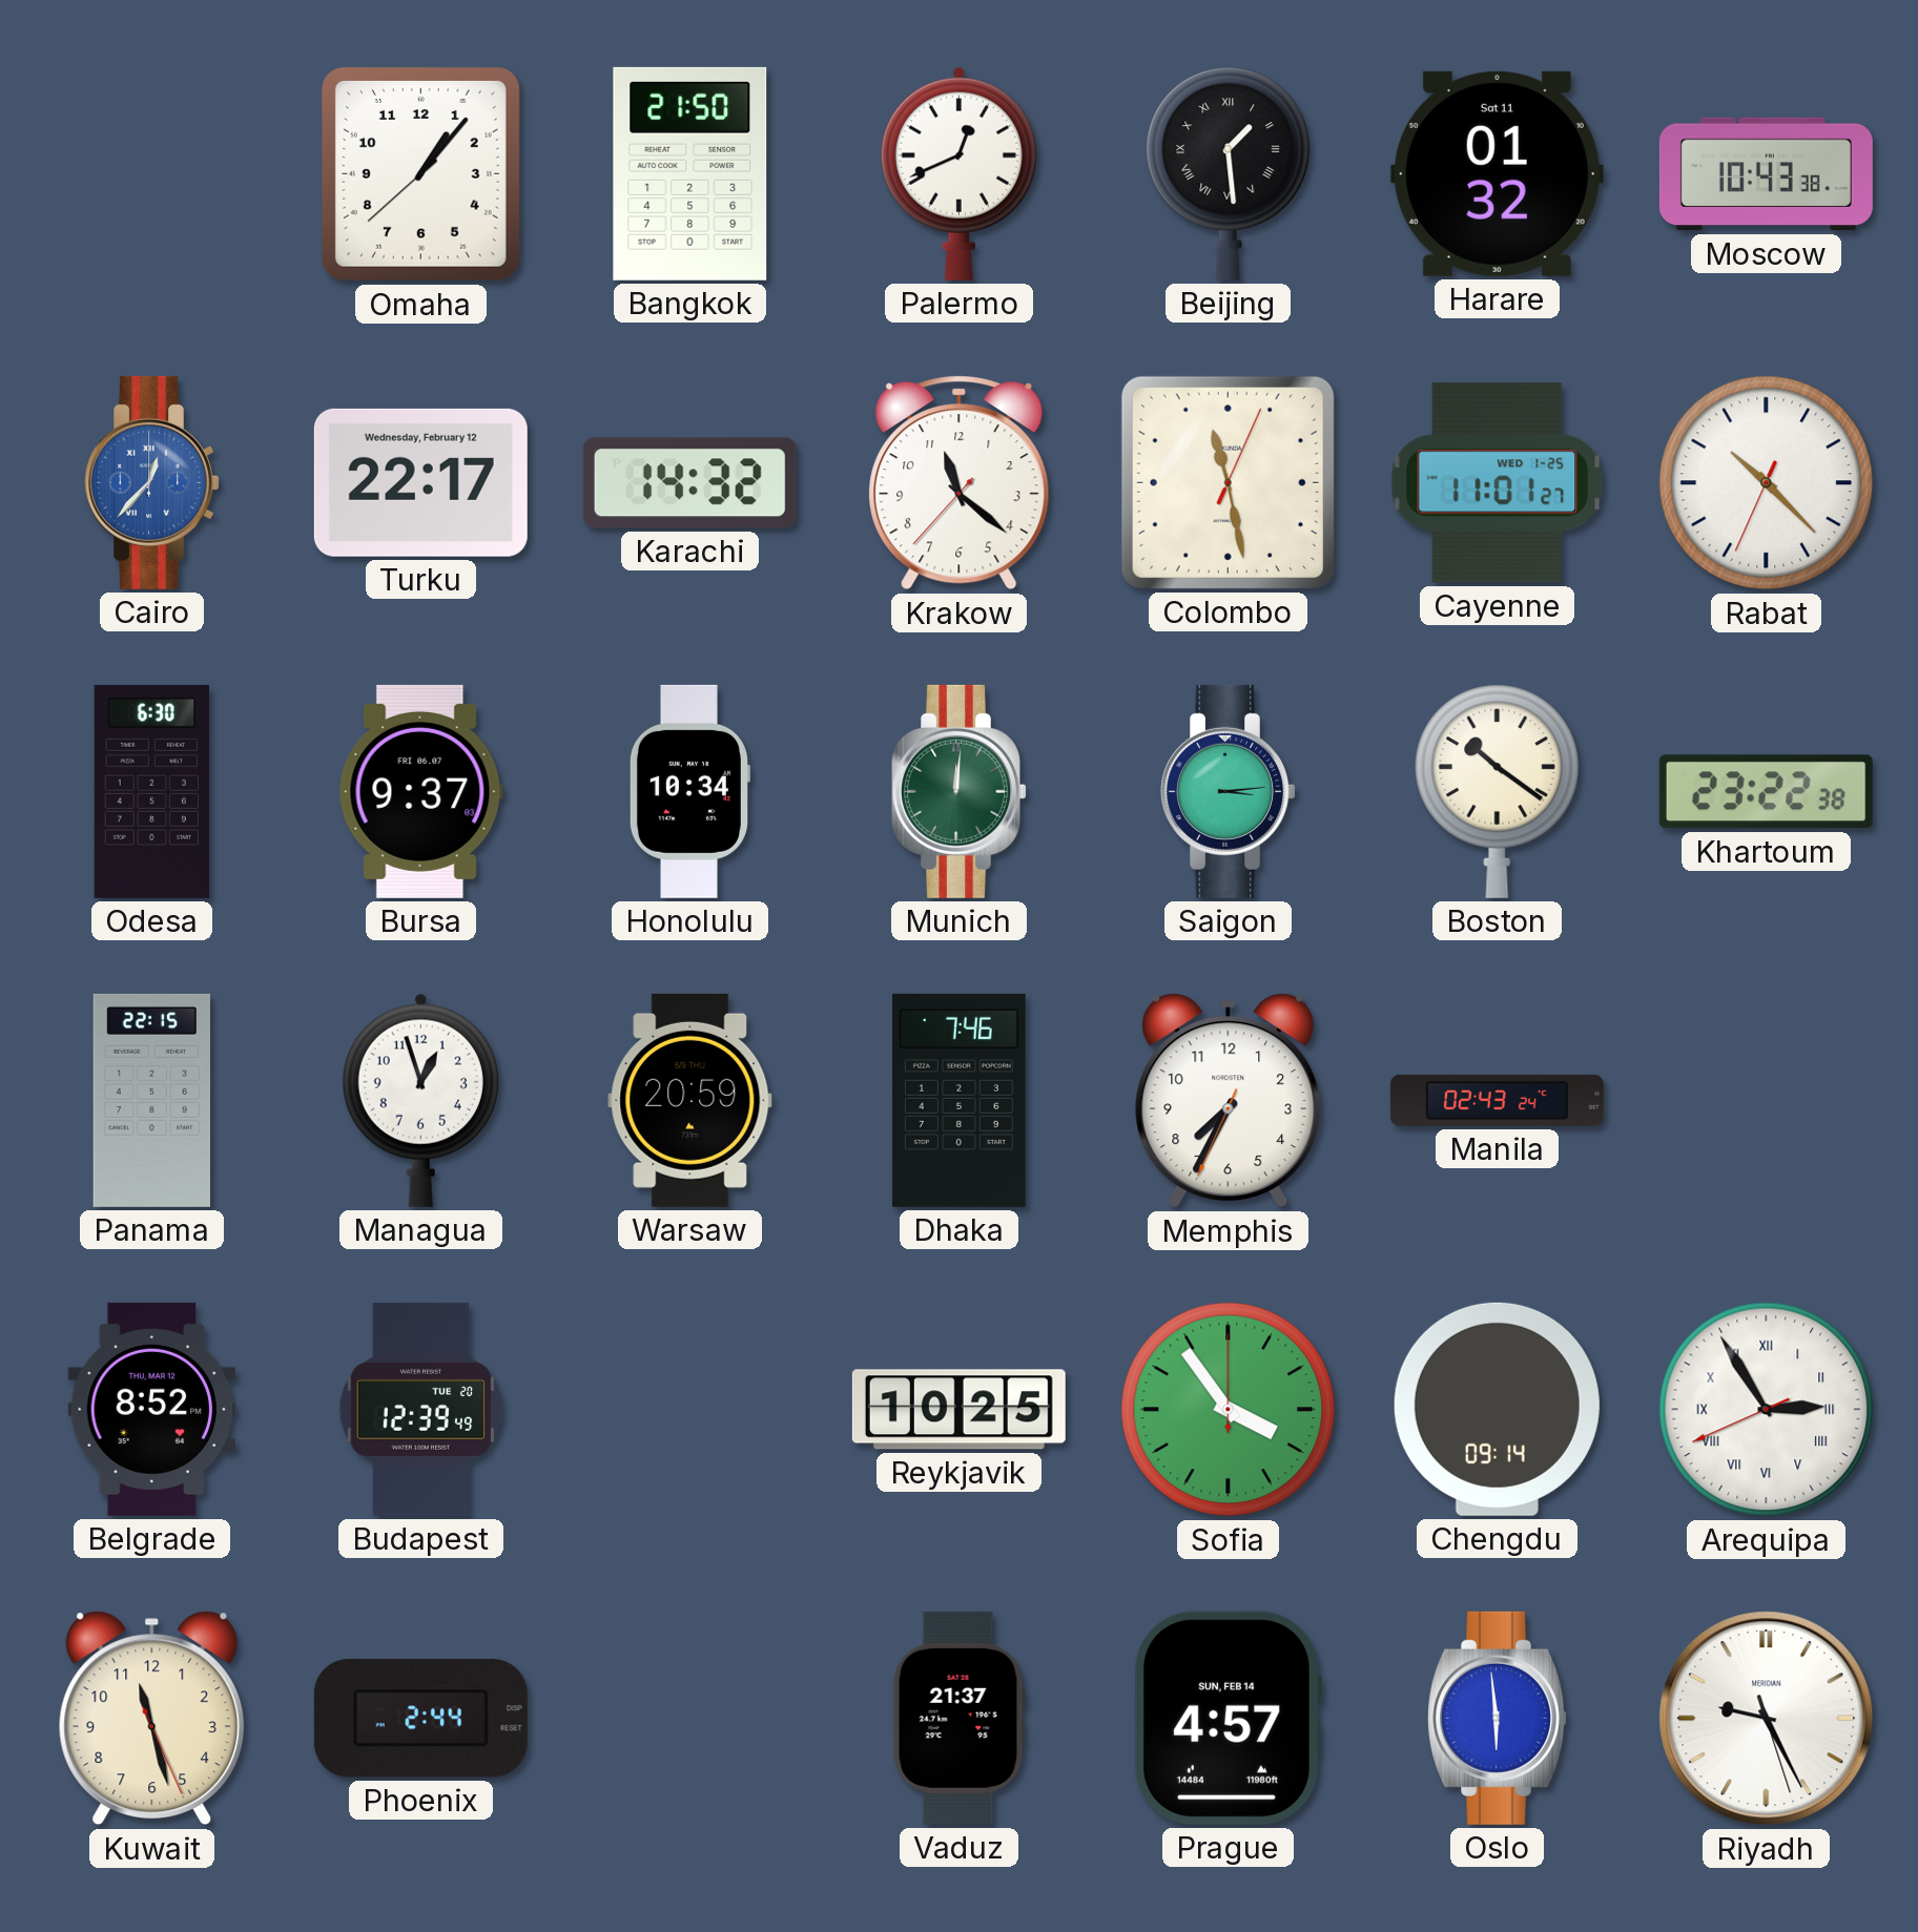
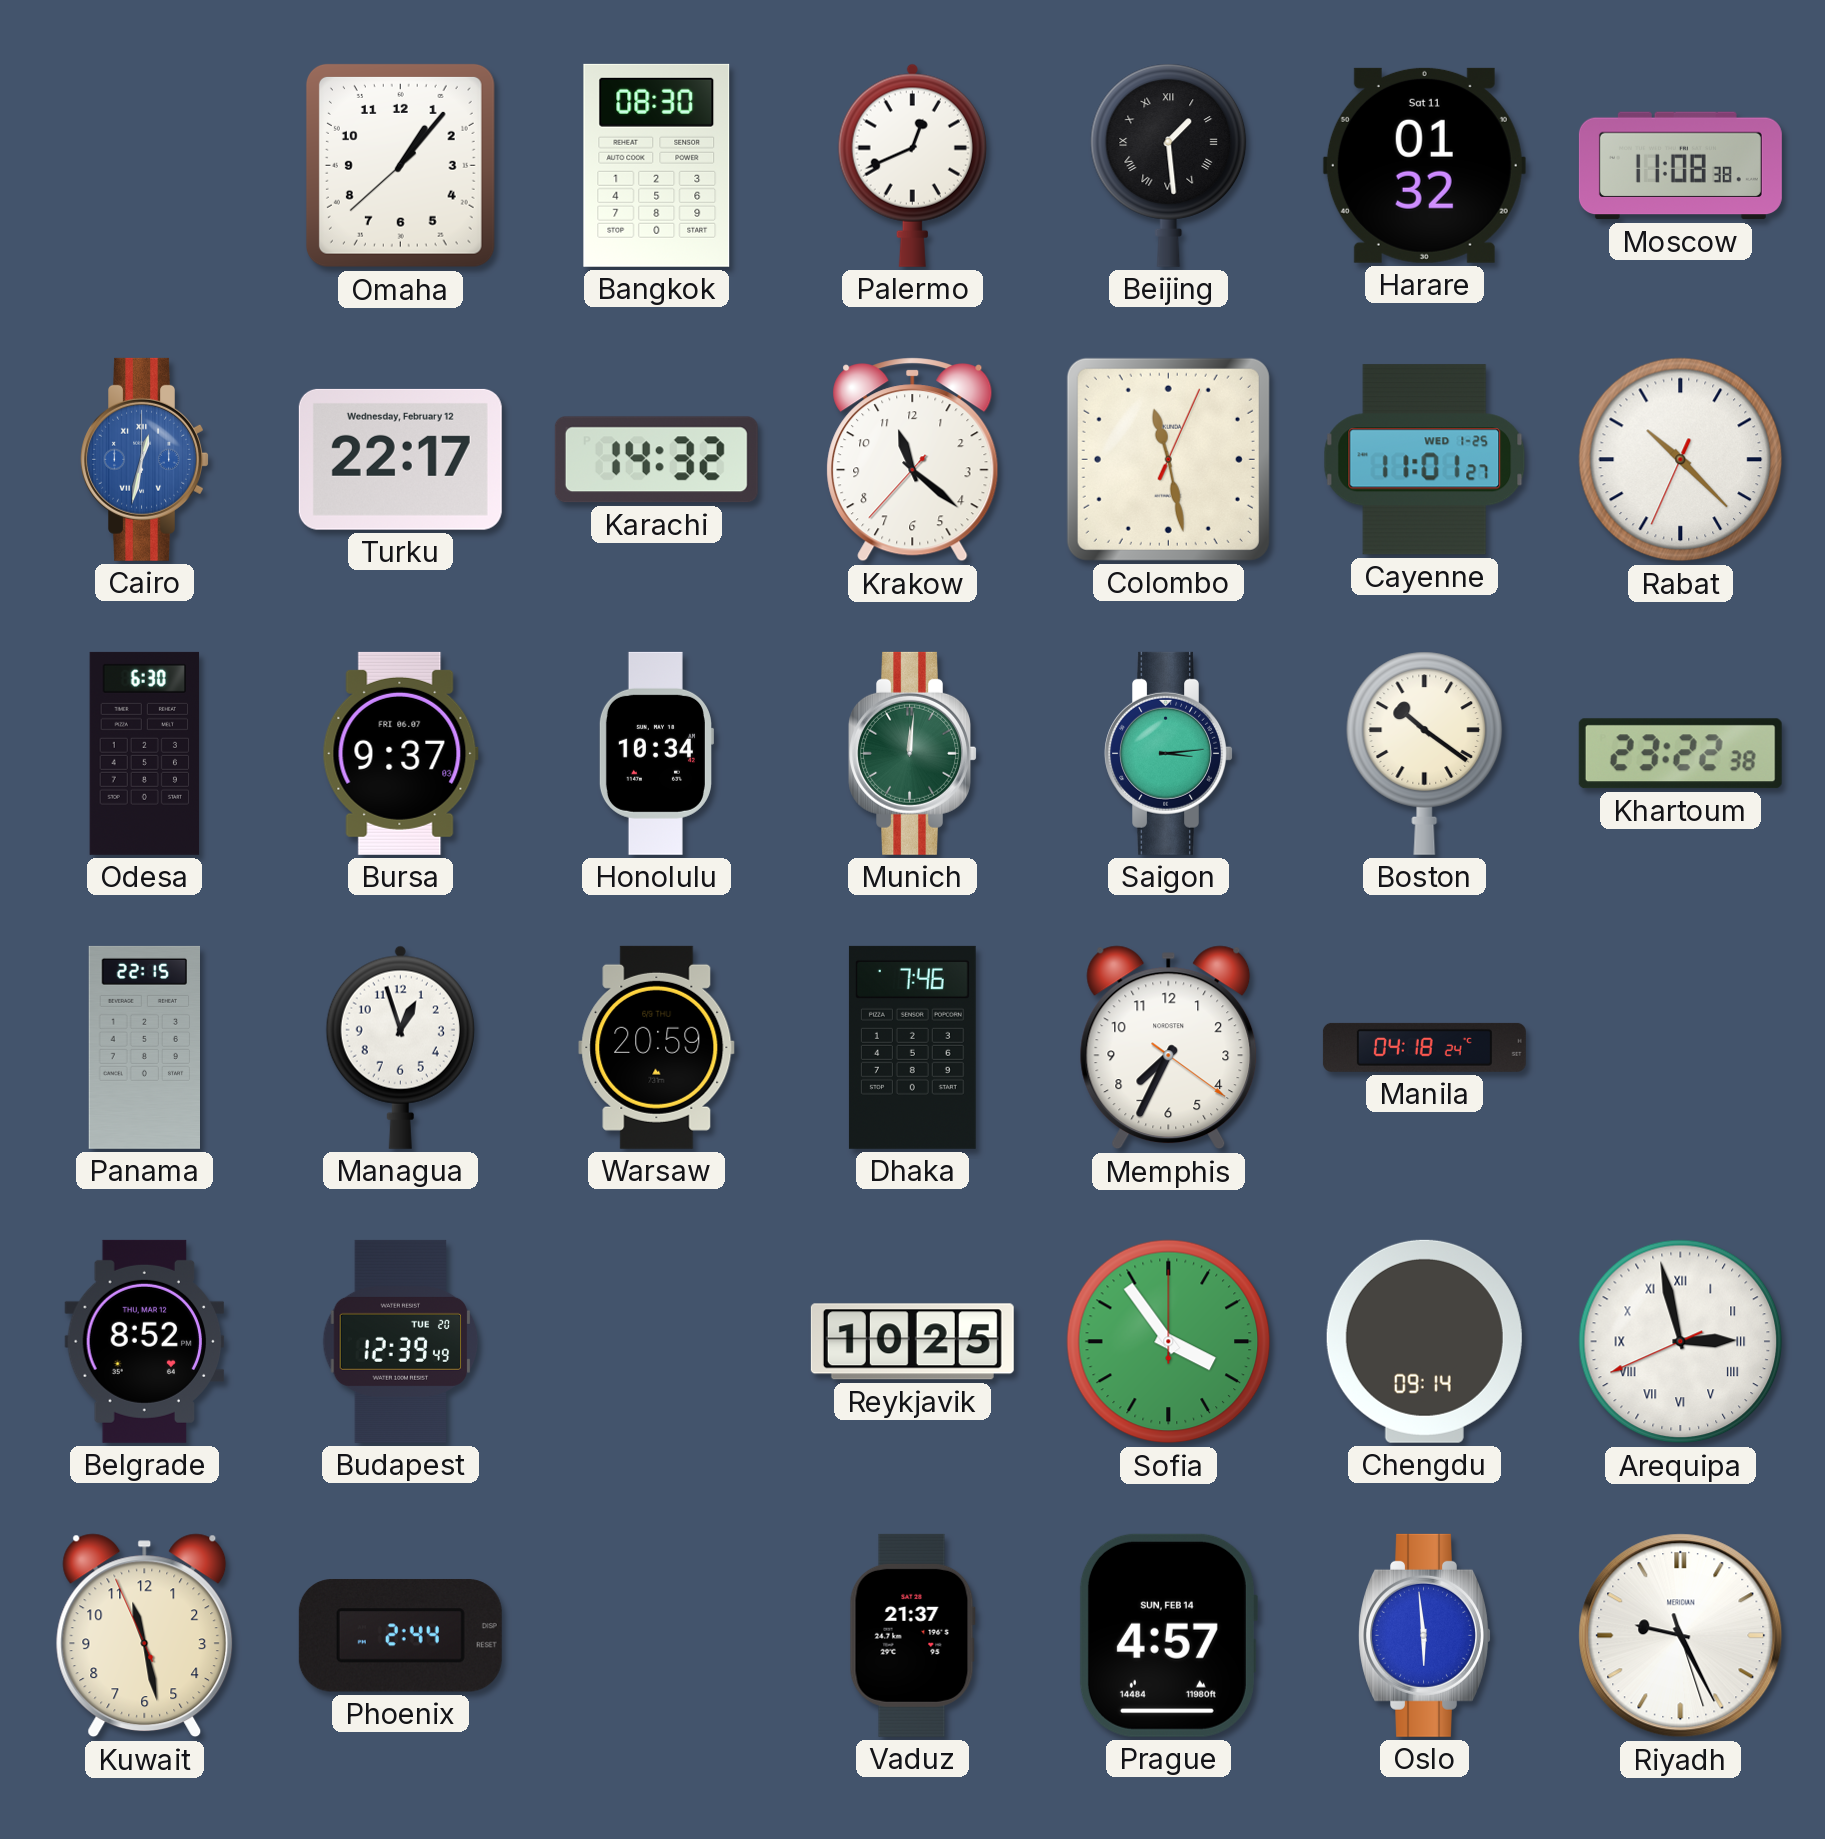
Bangkok: 21:50 -> 08:30
Moscow: 10:43 -> 11:08
Cairo: 12:37 -> 12:32
Memphis: 7:34:34 -> 7:34:21
Manila: 02:43 -> 04:18
Arequipa: 2:54 -> 2:57
Kuwait: 11:27:26 -> 11:27:56
